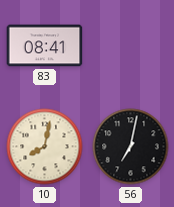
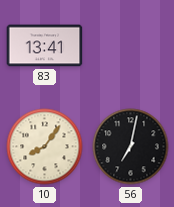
83: 08:41 -> 13:41
10: 8:02 -> 8:06
